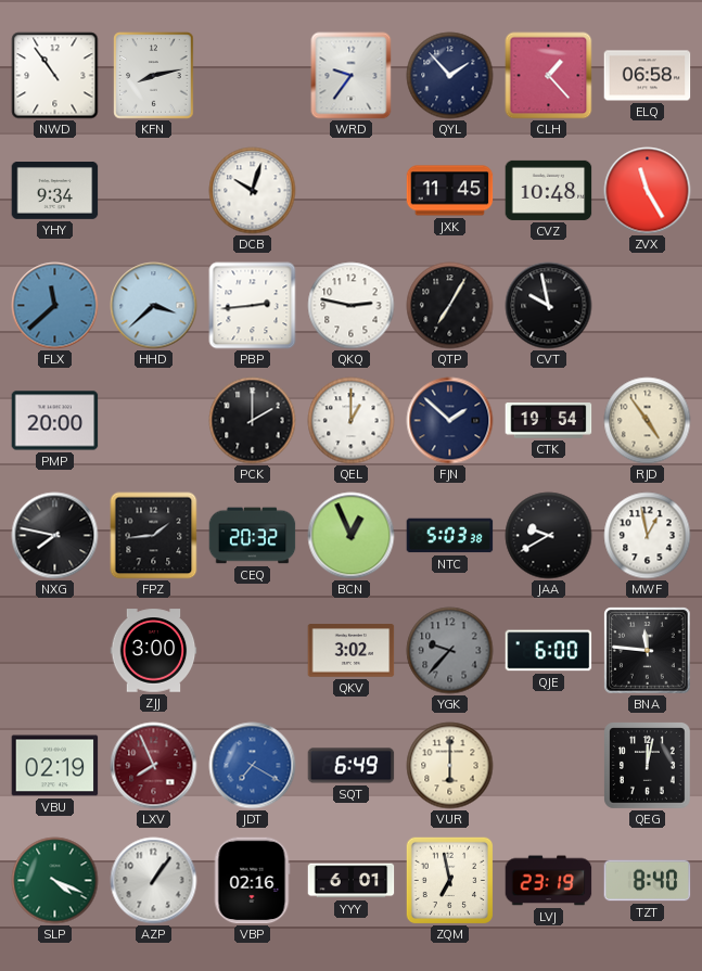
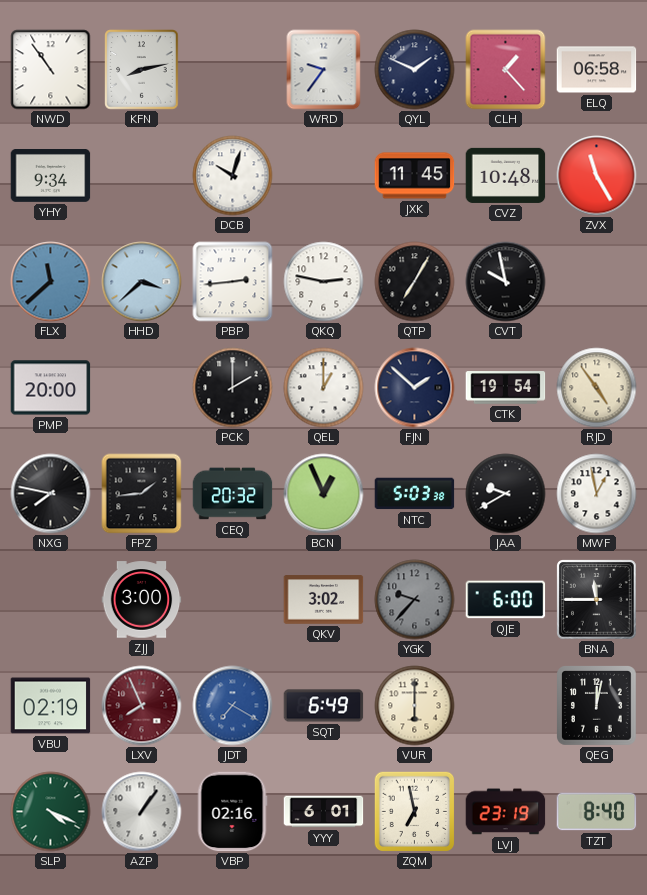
QYL: 1:53 -> 1:49
BNA: 11:46 -> 11:45
